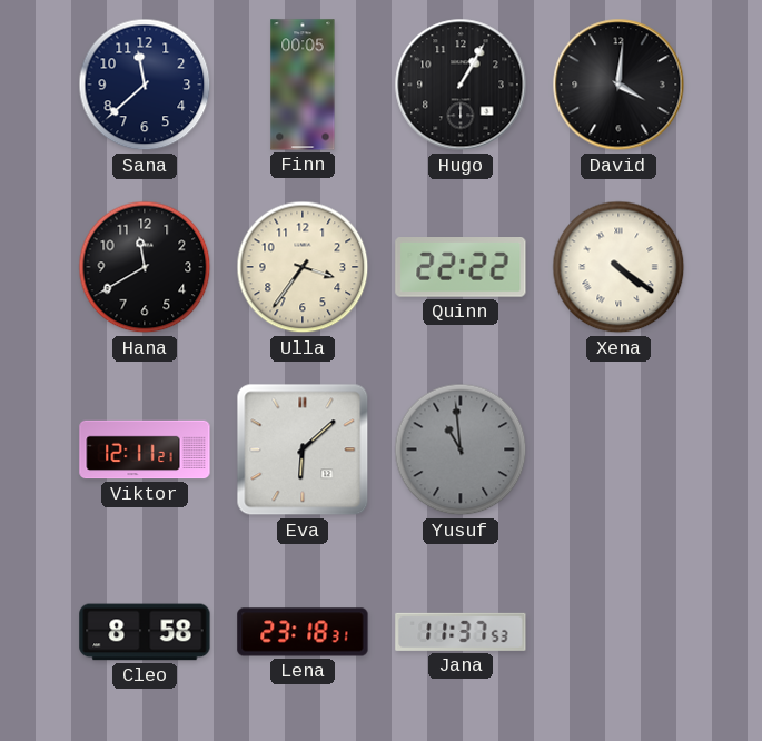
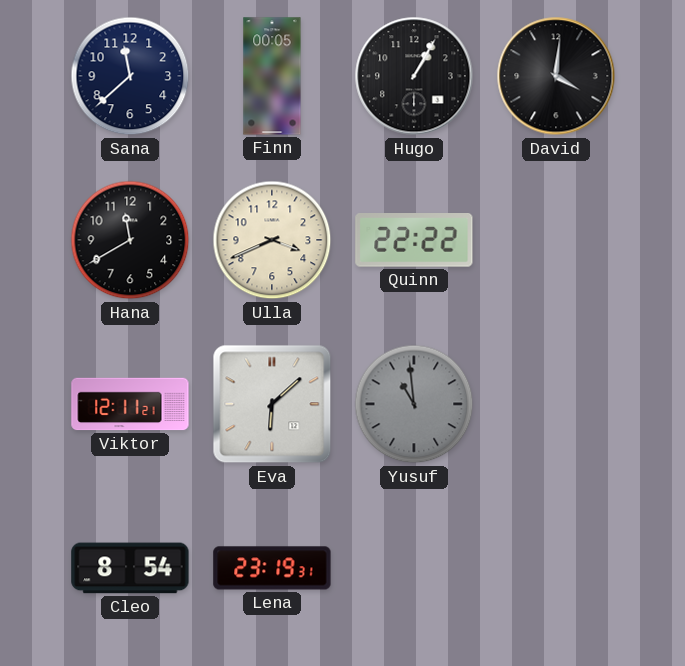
Ulla: 3:36 -> 3:41
Xena: 4:21 -> none
Cleo: 8:58 -> 8:54
Lena: 23:18 -> 23:19
Jana: 11:37 -> none
